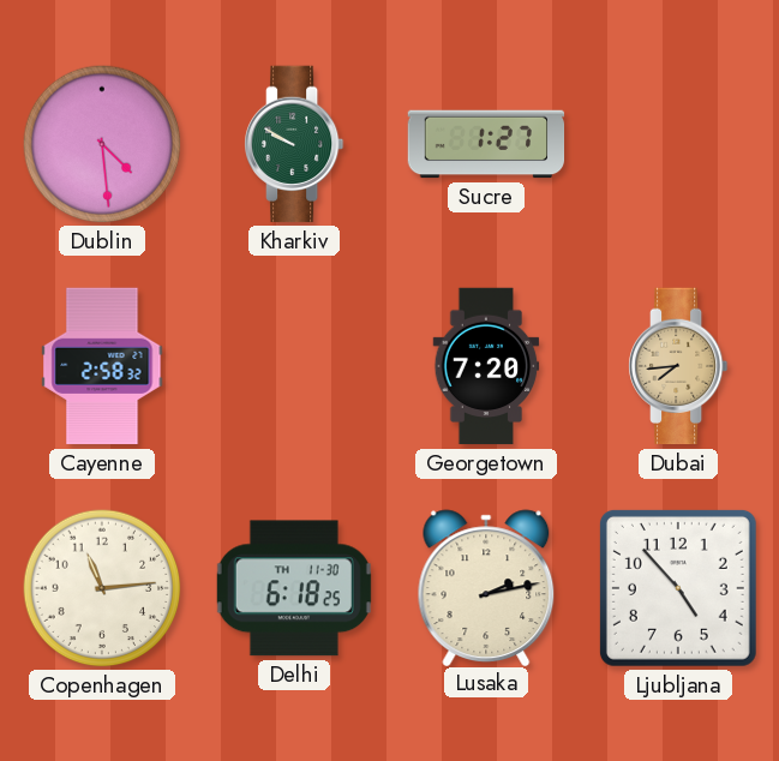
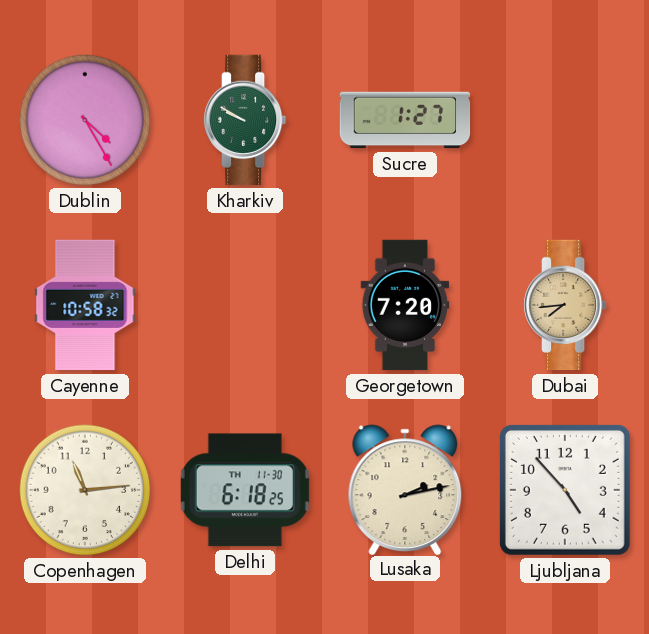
Dublin: 4:29 -> 4:25
Cayenne: 2:58 -> 10:58
